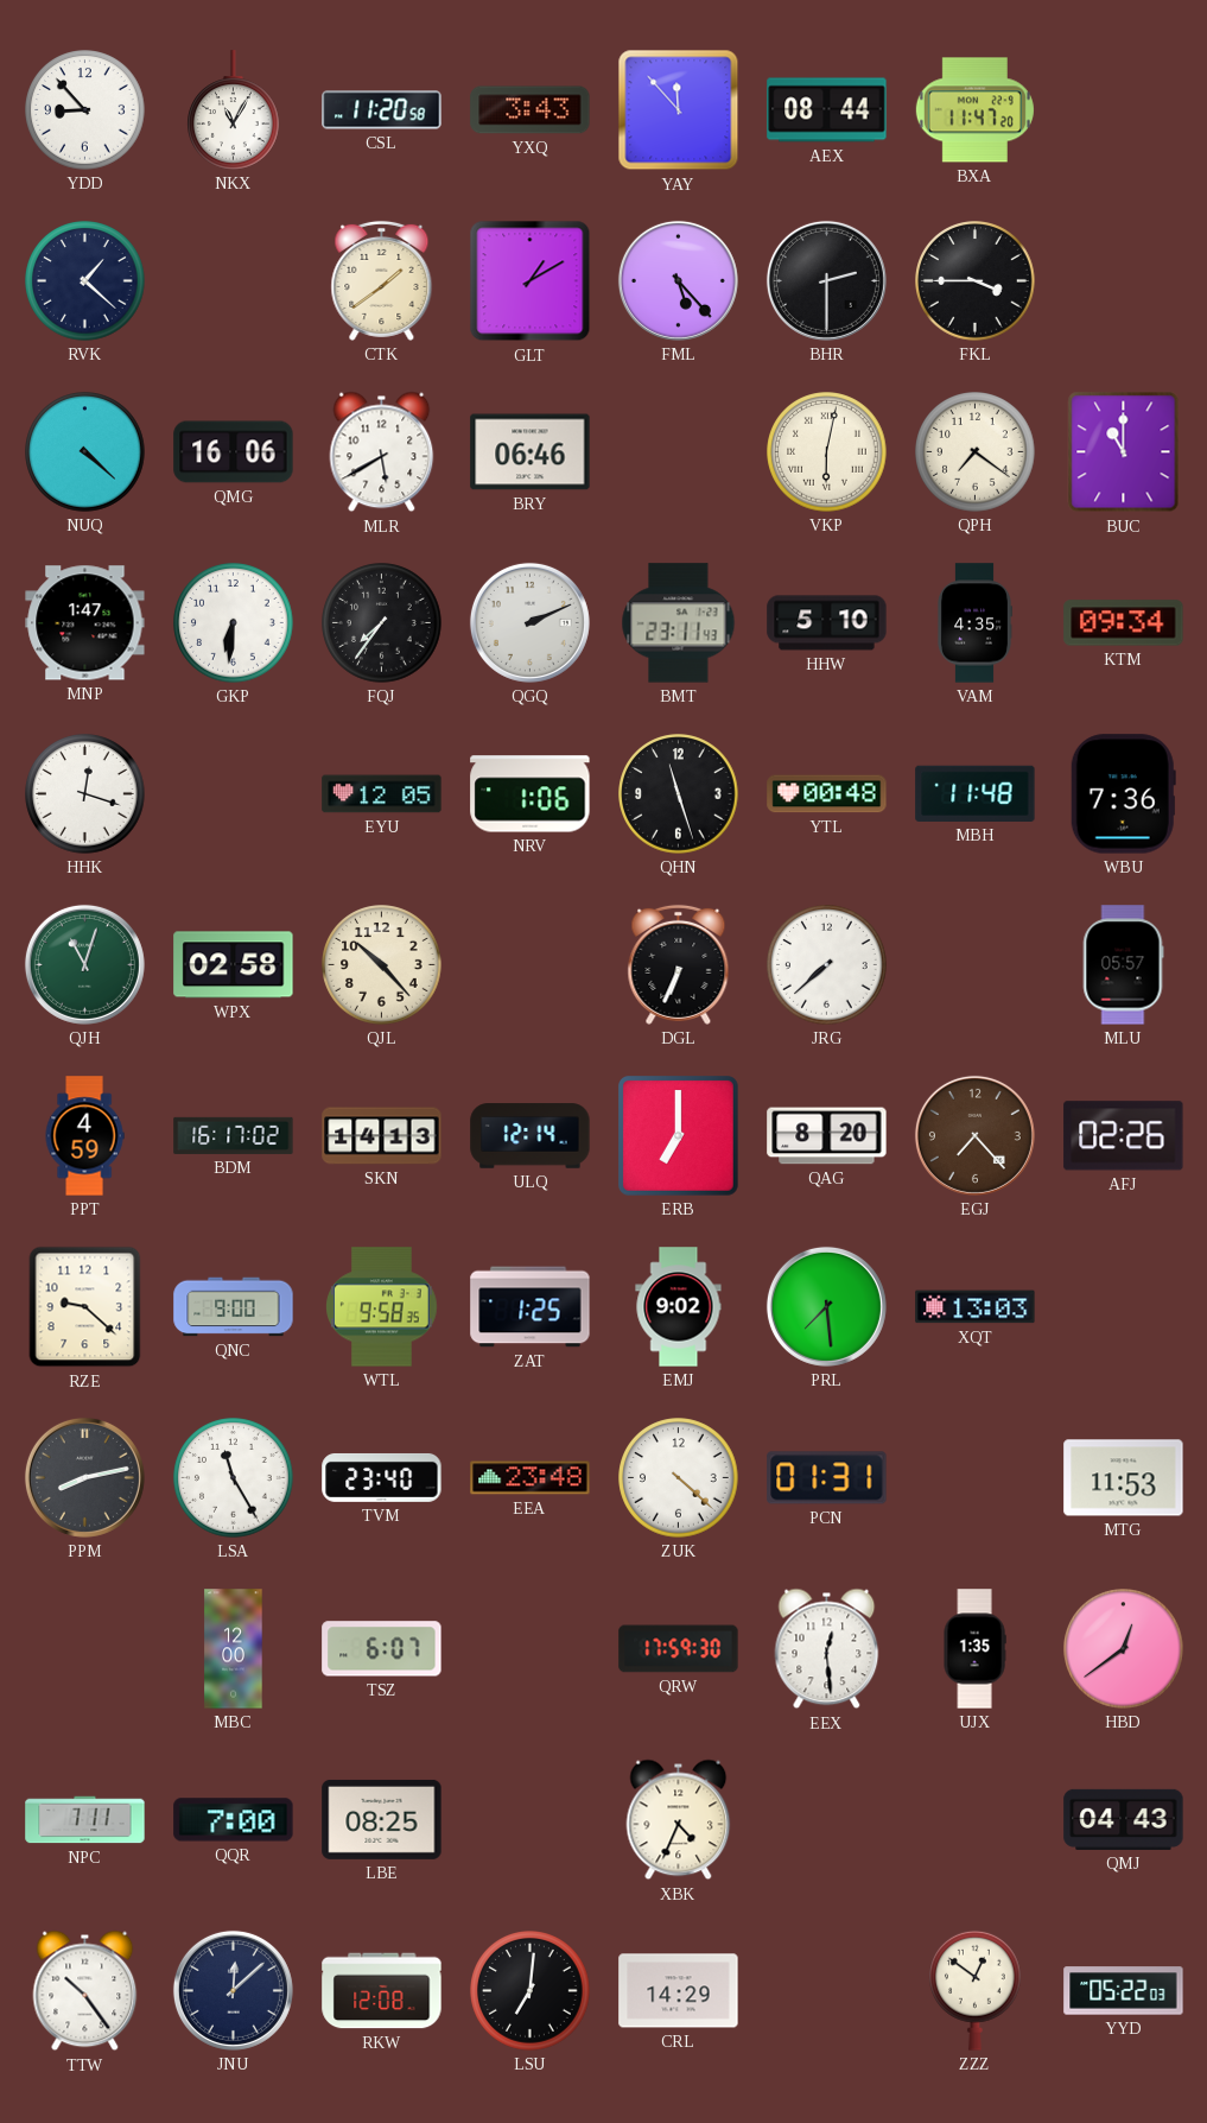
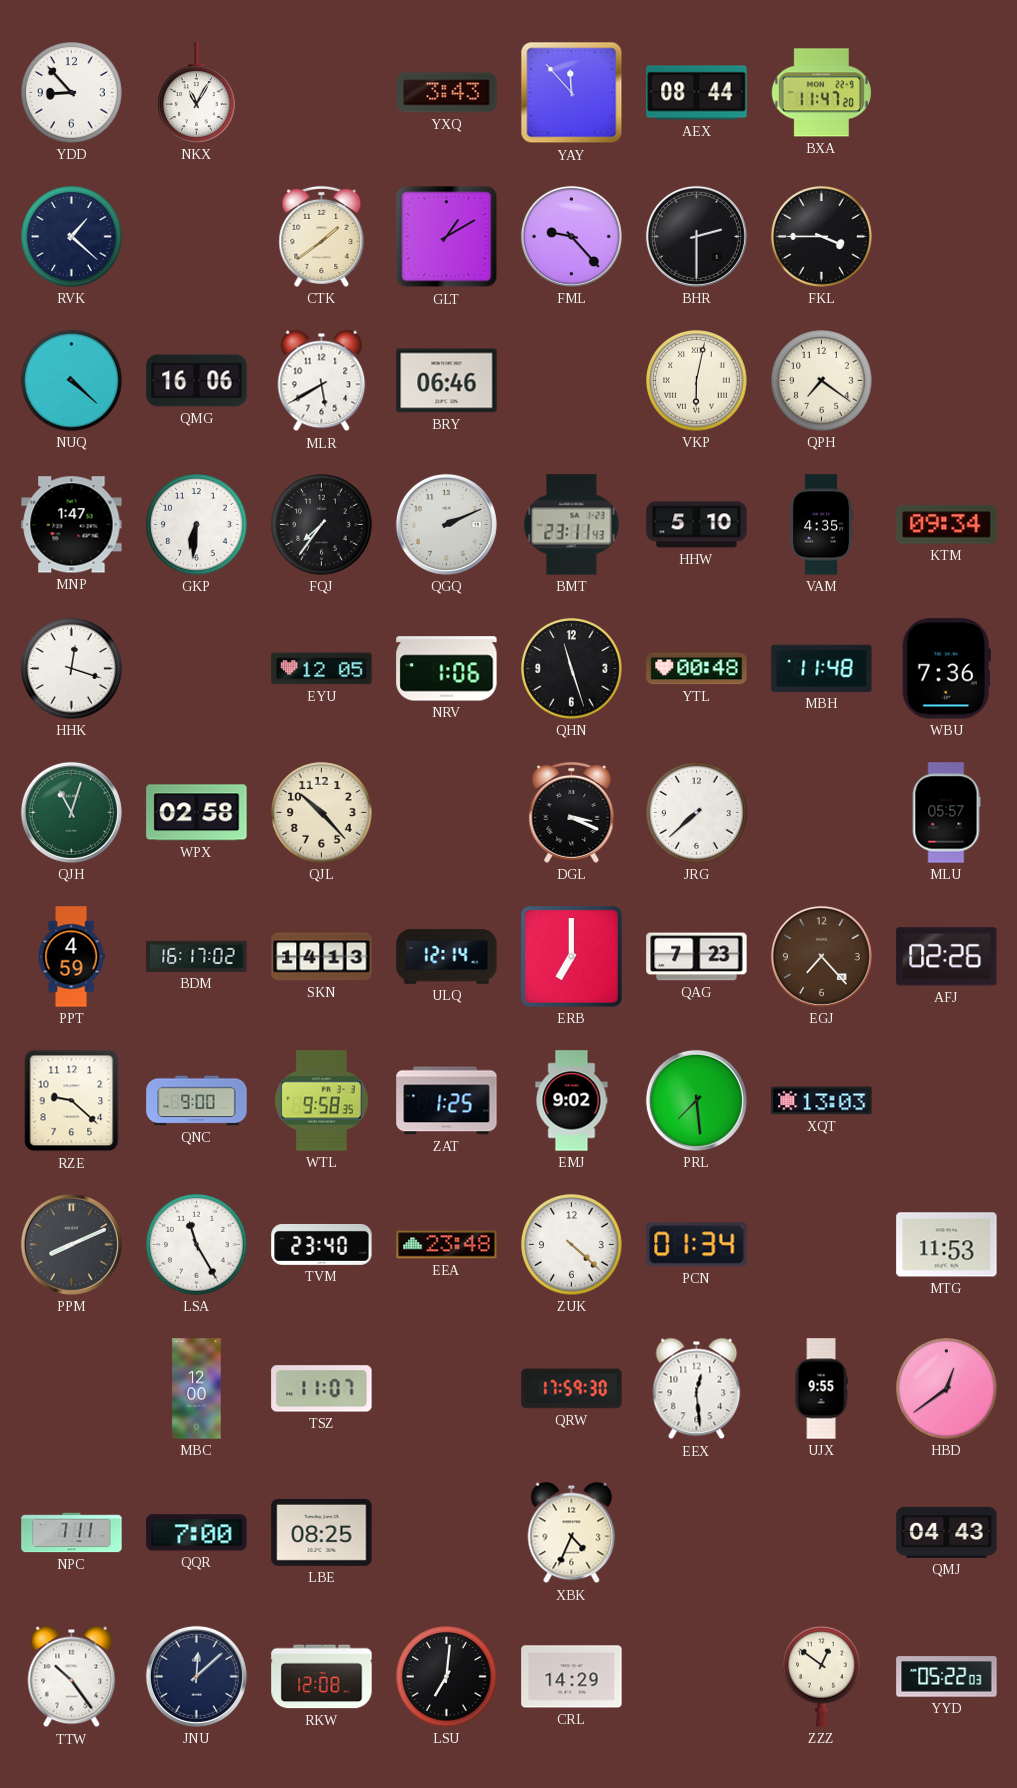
CSL: 11:20 -> none
FML: 5:23 -> 9:23
BUC: 11:00 -> none
DGL: 6:34 -> 3:19
QAG: 8:20 -> 7:23
PPM: 8:13 -> 8:11
PCN: 01:31 -> 01:34
TSZ: 6:07 -> 11:07
UJX: 1:35 -> 9:55
